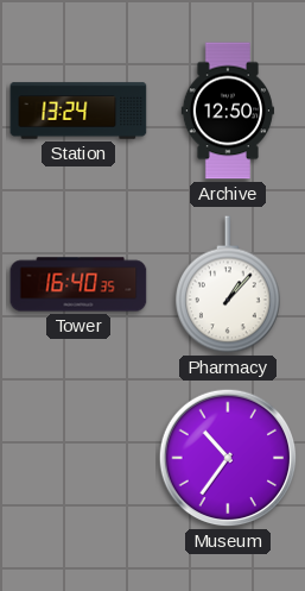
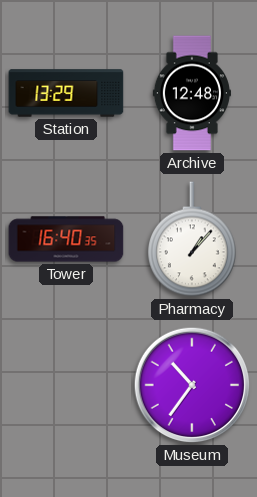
Station: 13:24 -> 13:29
Archive: 12:50 -> 12:48
